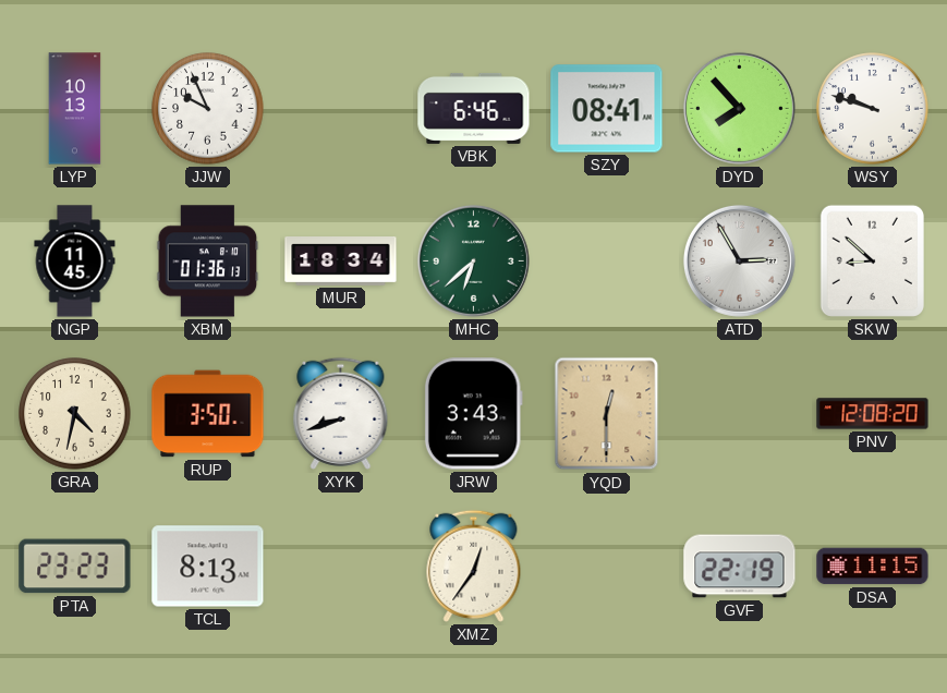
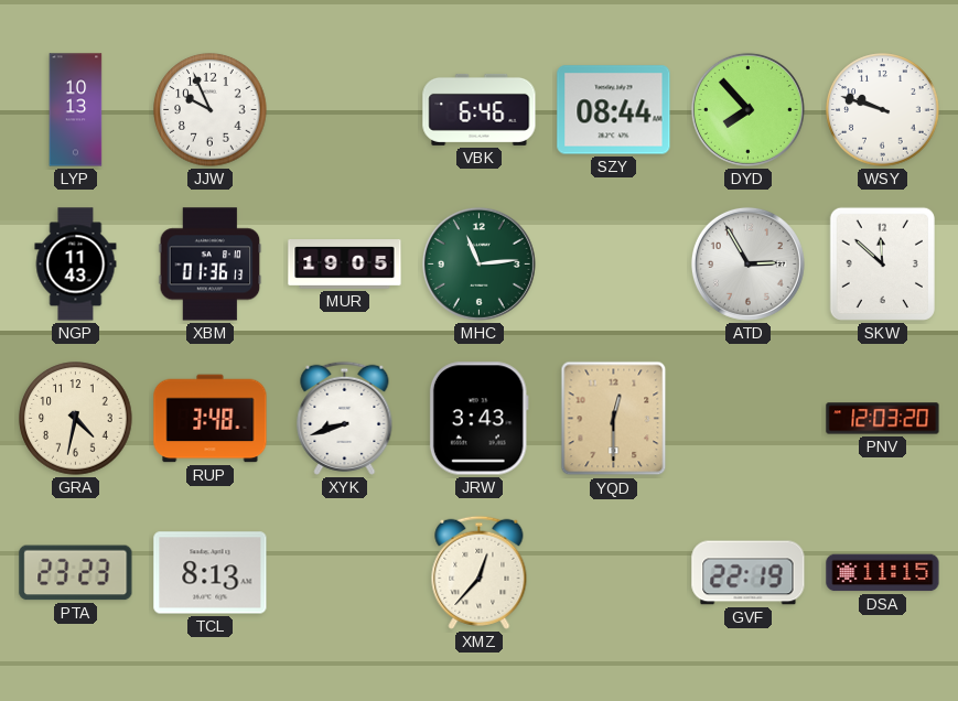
SZY: 08:41 -> 08:44
NGP: 11:45 -> 11:43
MUR: 18:34 -> 19:05
MHC: 6:38 -> 11:14
SKW: 8:52 -> 11:52
RUP: 3:50 -> 3:48
PNV: 12:08 -> 12:03
XMZ: 12:36 -> 12:37
